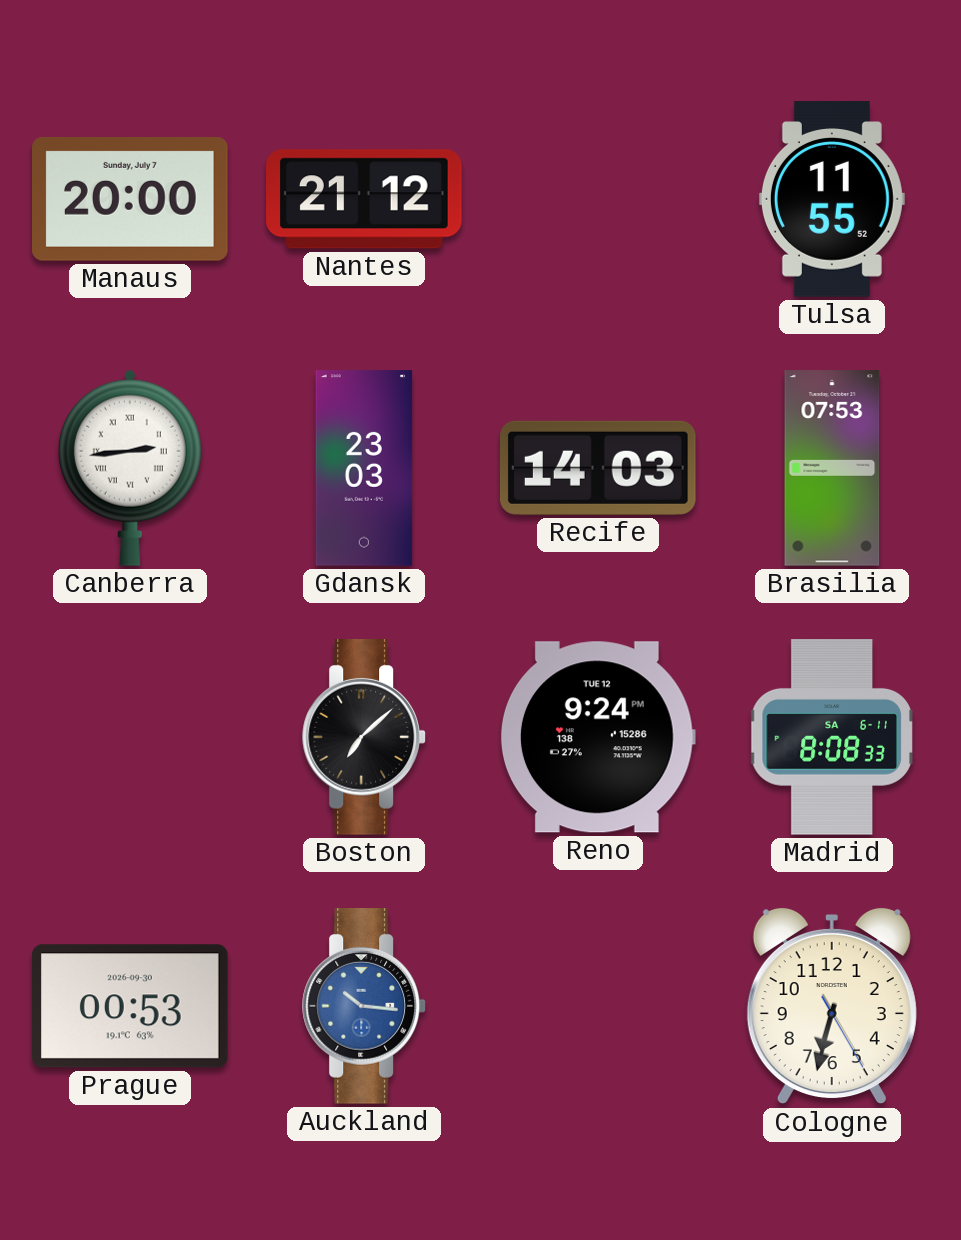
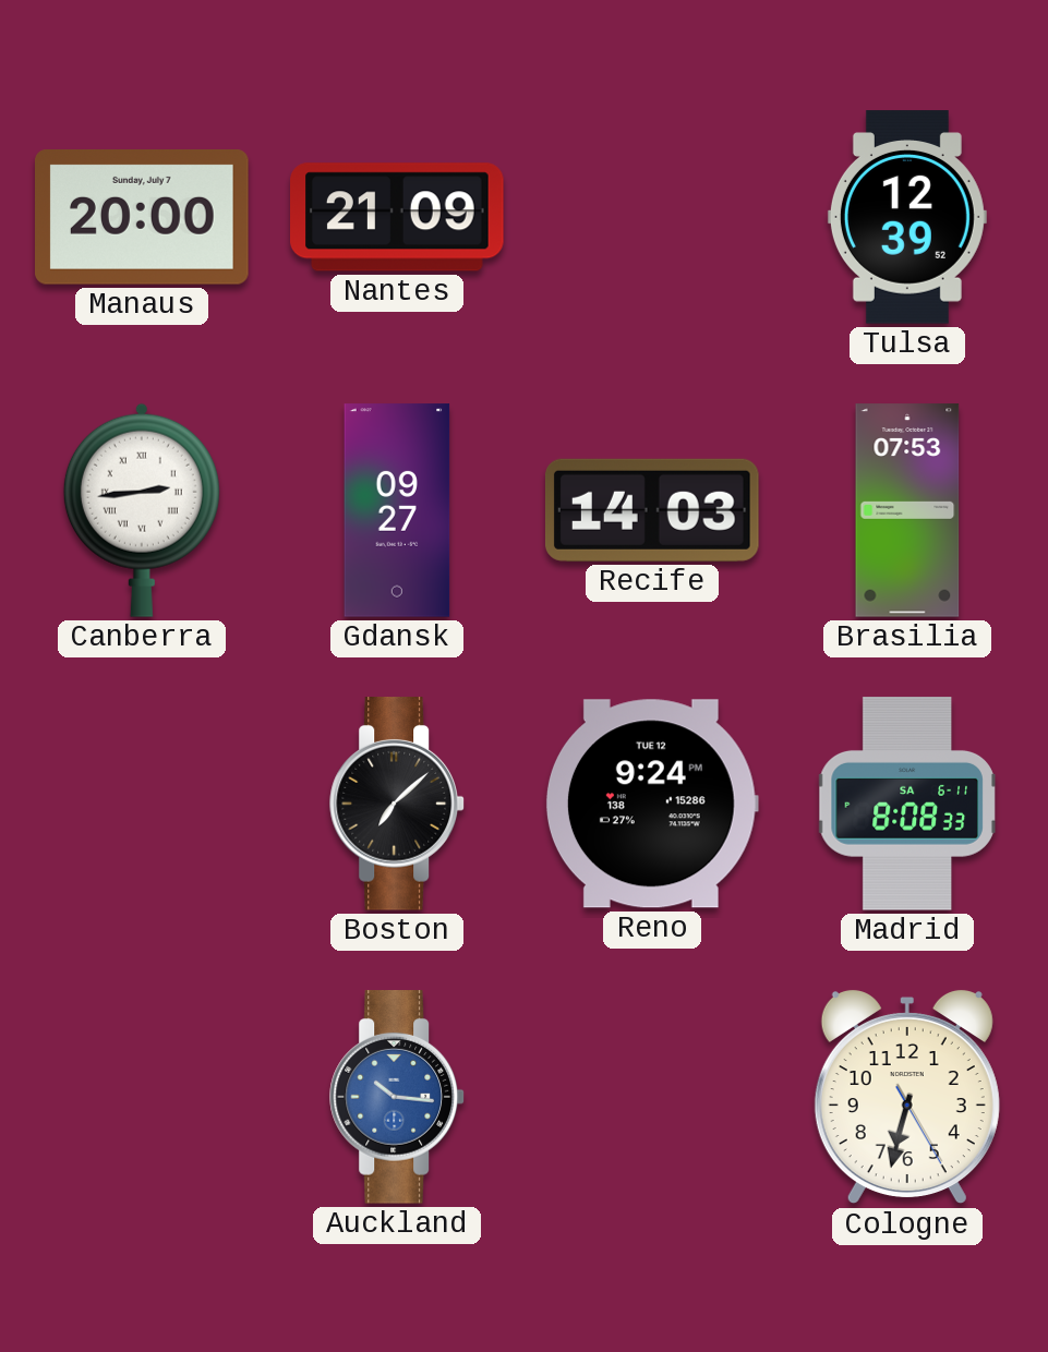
Nantes: 21:12 -> 21:09
Tulsa: 11:55 -> 12:39
Gdansk: 23:03 -> 09:27
Prague: 00:53 -> none
